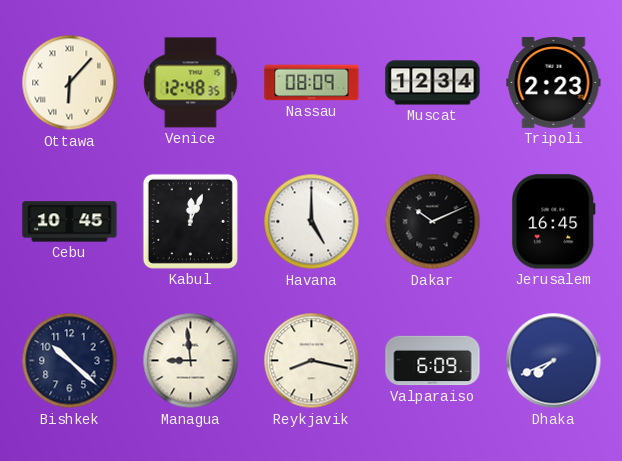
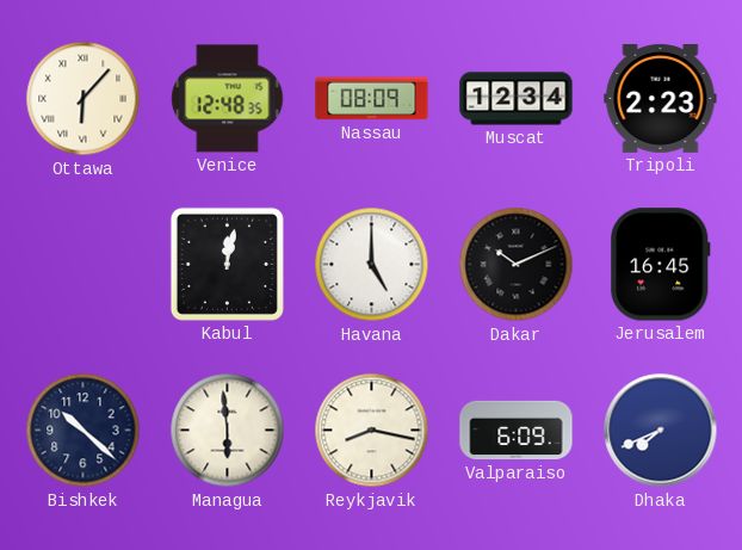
Cebu: 10:45 -> none
Kabul: 12:04 -> 12:02
Managua: 8:59 -> 5:59
